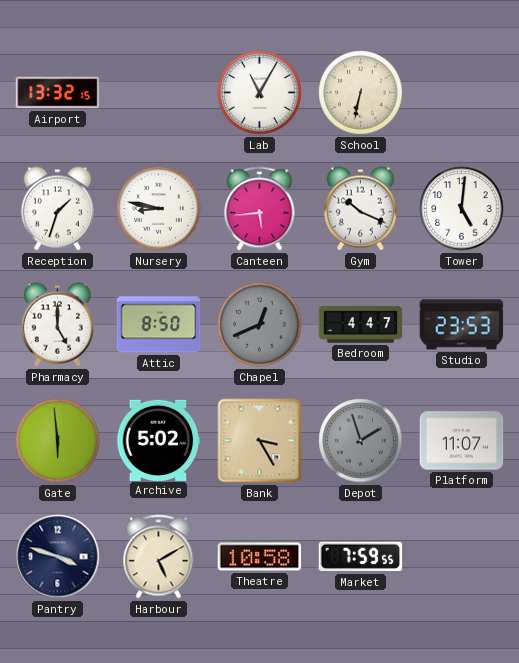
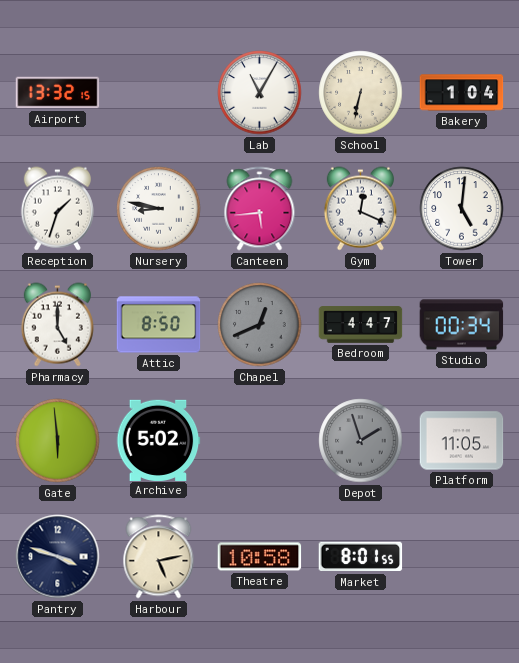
Bakery: none -> 1:04
Gym: 10:19 -> 12:19
Studio: 23:53 -> 00:34
Bank: 3:25 -> none
Platform: 11:07 -> 11:05
Harbour: 5:10 -> 5:13
Market: 7:59 -> 8:01
